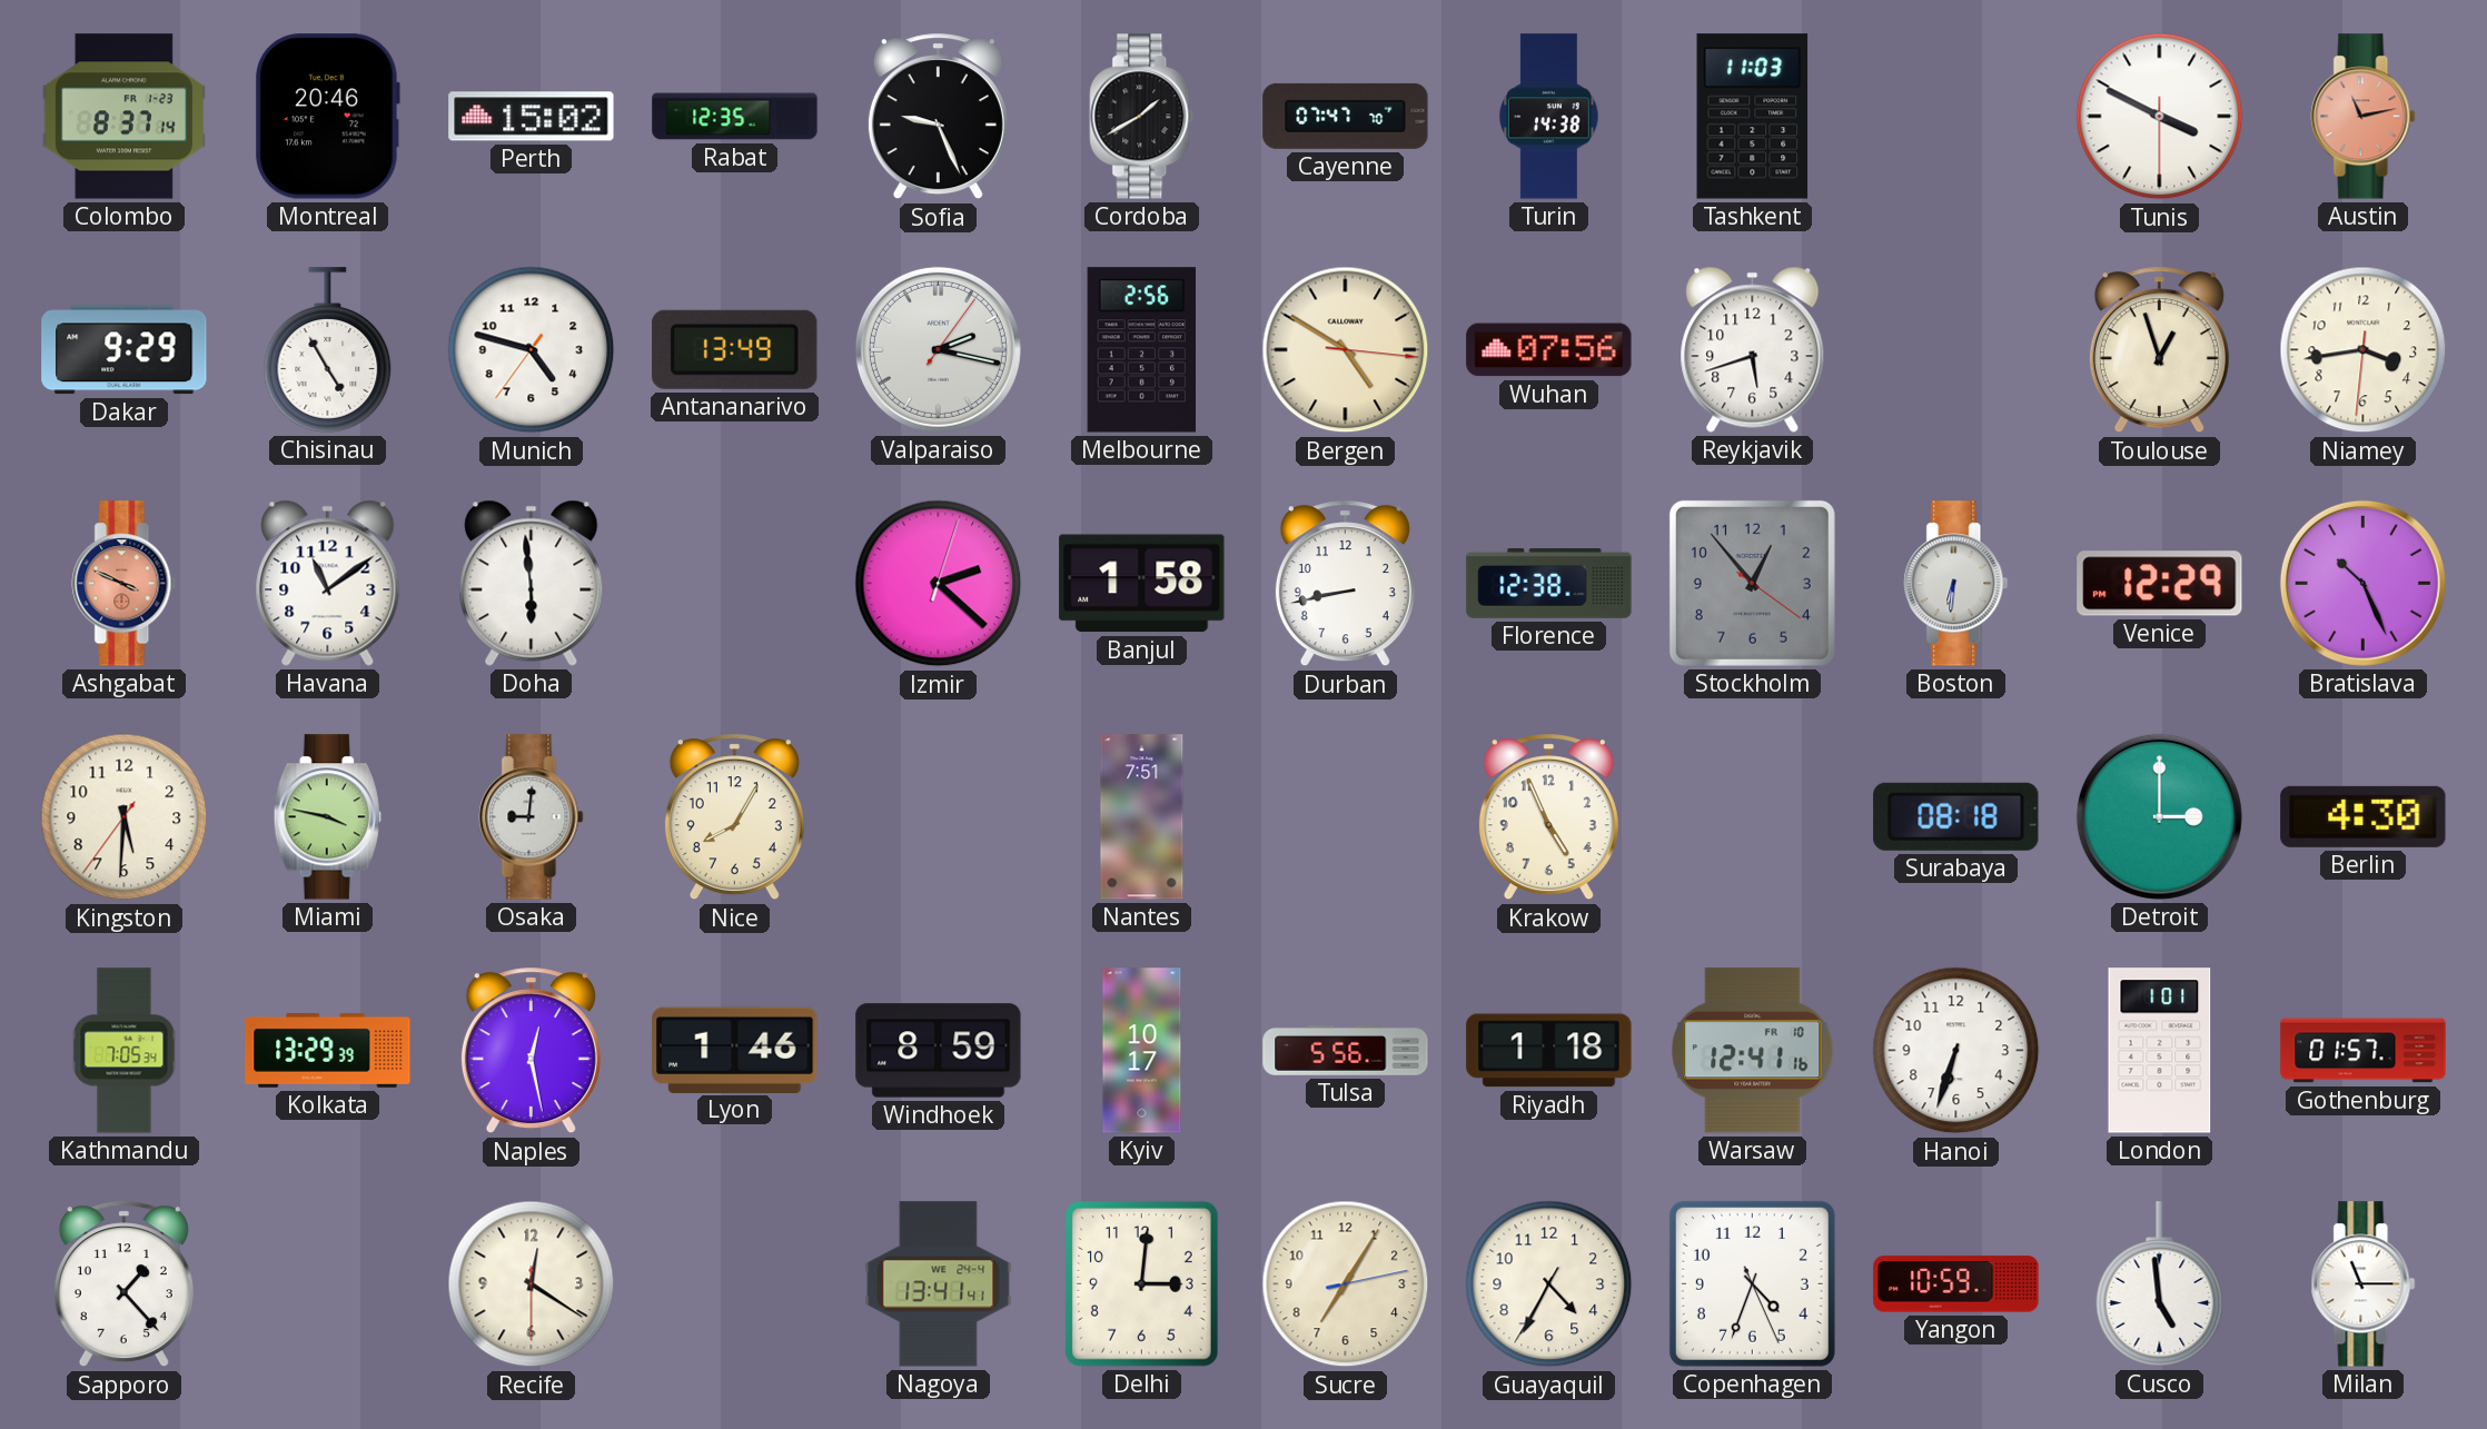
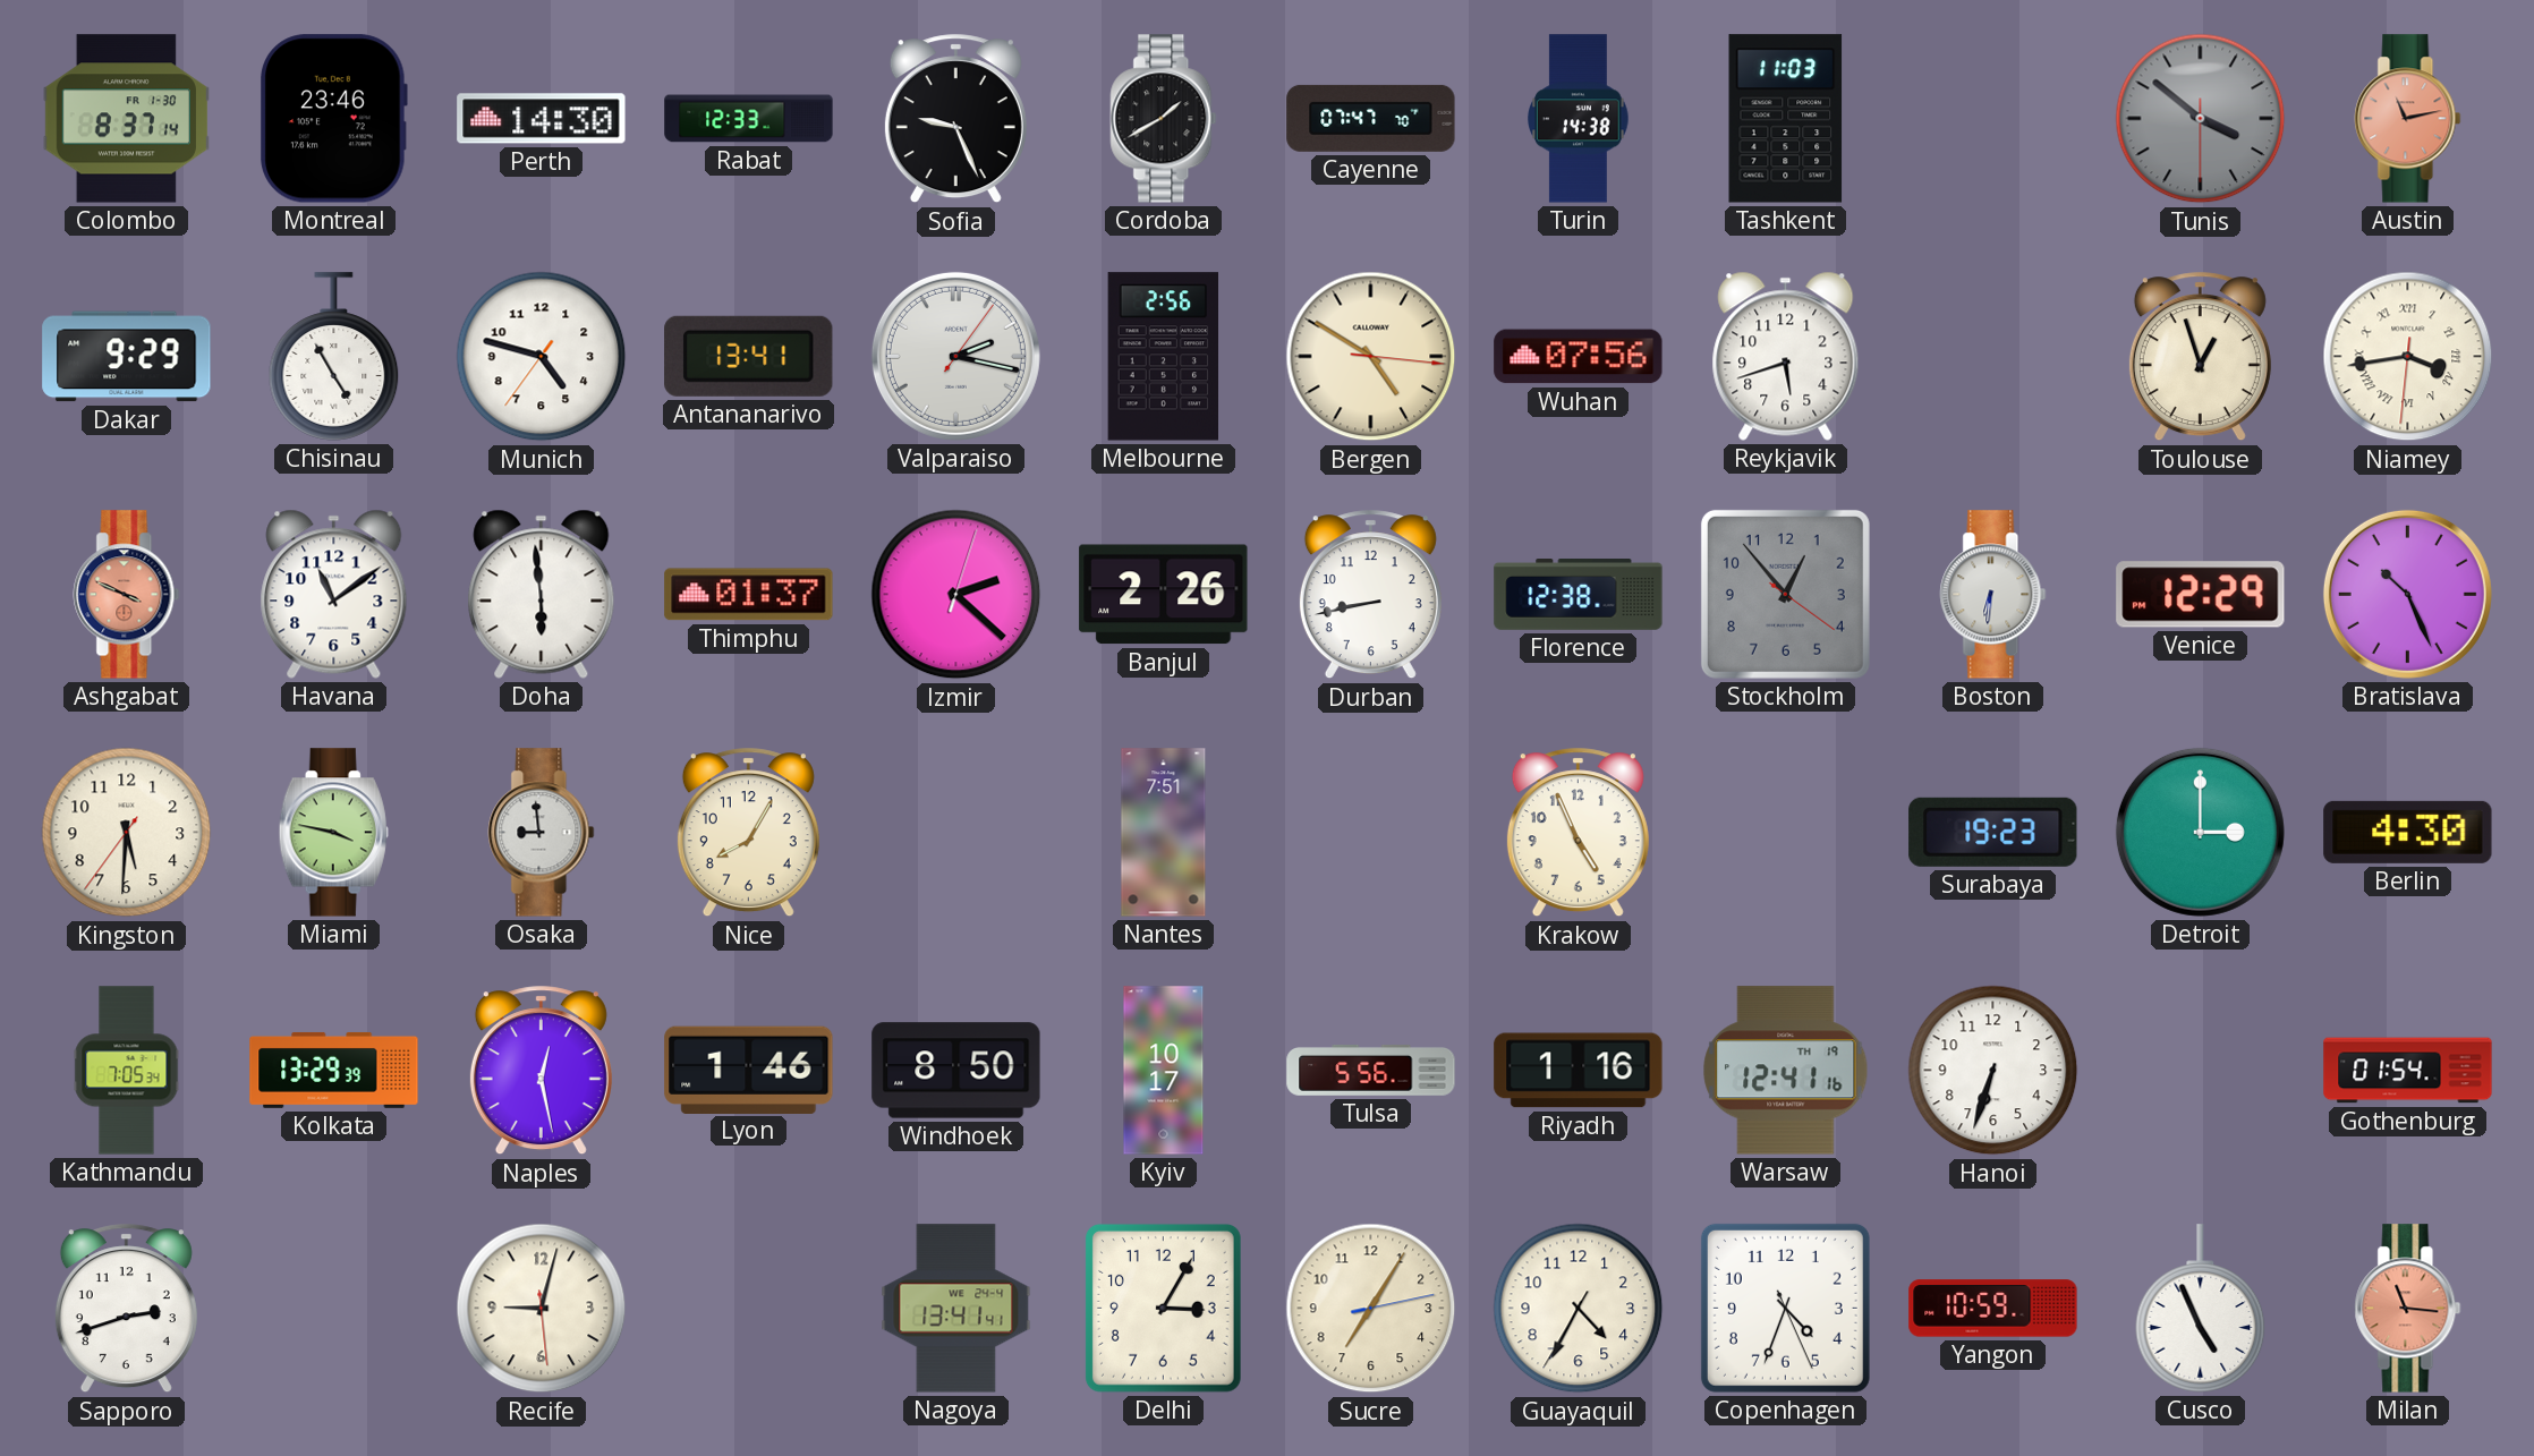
Colombo date: FR 1-23 -> FR 1-30
Montreal: 20:46 -> 23:46
Perth: 15:02 -> 14:30
Rabat: 12:35 -> 12:33
Tunis: 3:49 -> 3:51
Tunis dial: white -> grey
Antananarivo: 13:49 -> 13:41
Niamey numerals: Arabic -> Roman
Thimphu: none -> 01:37
Banjul: 1:58 -> 2:26
Osaka: 9:01 -> 8:59
Surabaya: 08:18 -> 19:23
Windhoek: 8:59 -> 8:50
Riyadh: 1:18 -> 1:16
Warsaw date: FR 10 -> TH 19
London: 1:01 -> none
Gothenburg: 01:57 -> 01:54
Sapporo: 1:23 -> 2:42
Recife: 12:20 -> 9:02
Delhi: 3:01 -> 3:05
Cusco: 4:59 -> 4:56
Milan: 11:15 -> 11:16
Milan dial: white -> salmon
